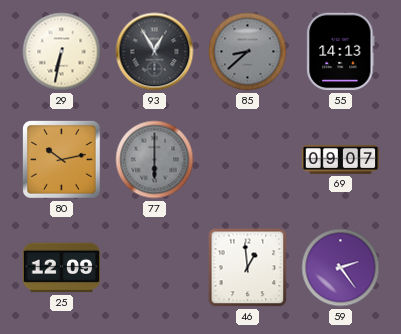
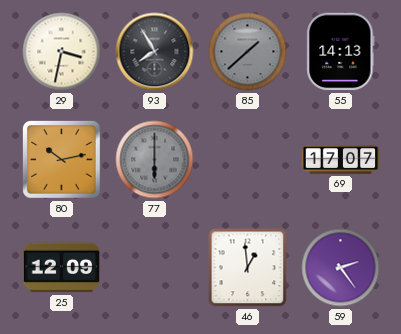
29: 6:32 -> 3:32
93: 12:55 -> 7:55
85: 8:38 -> 1:38
69: 09:07 -> 17:07
